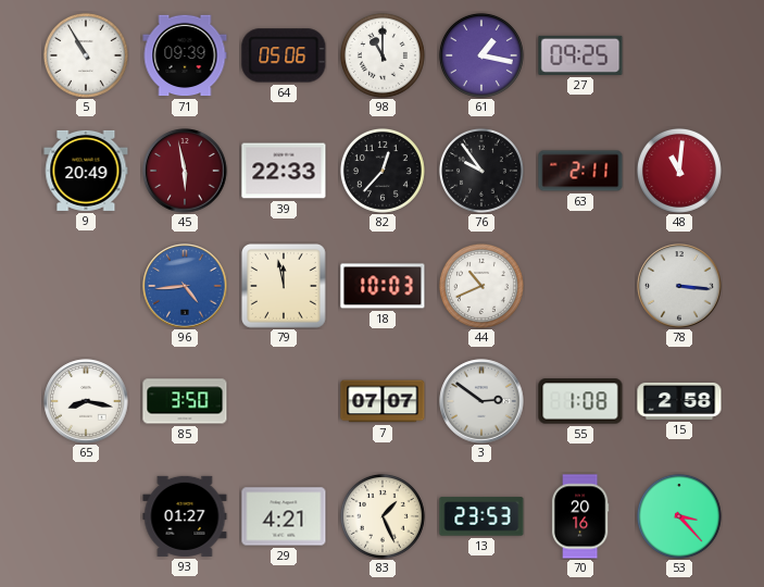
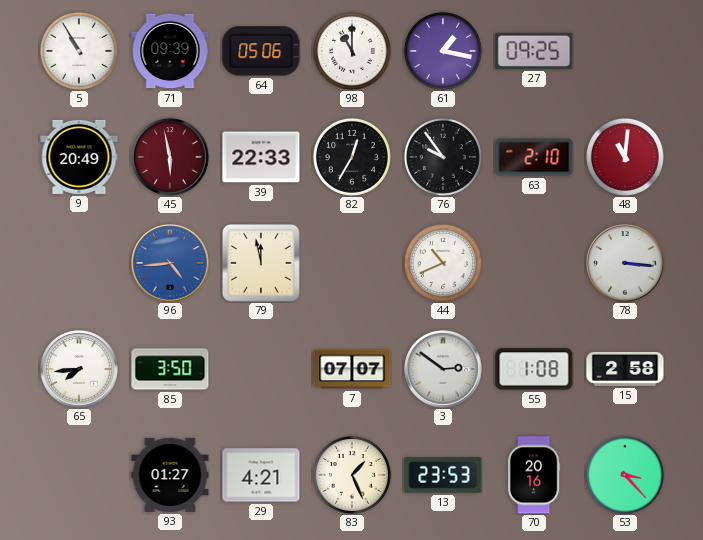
82: 12:37 -> 12:35
63: 2:11 -> 2:10
18: 10:03 -> none
65: 8:17 -> 7:44
